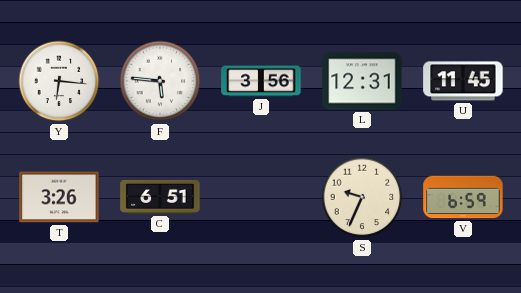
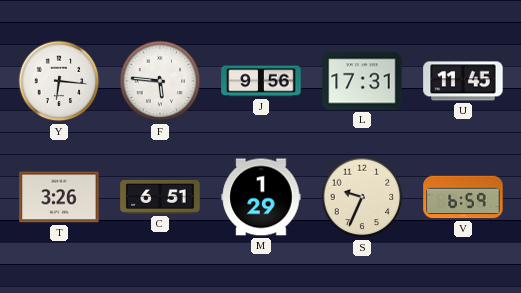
J: 3:56 -> 9:56
L: 12:31 -> 17:31
M: none -> 1:29
